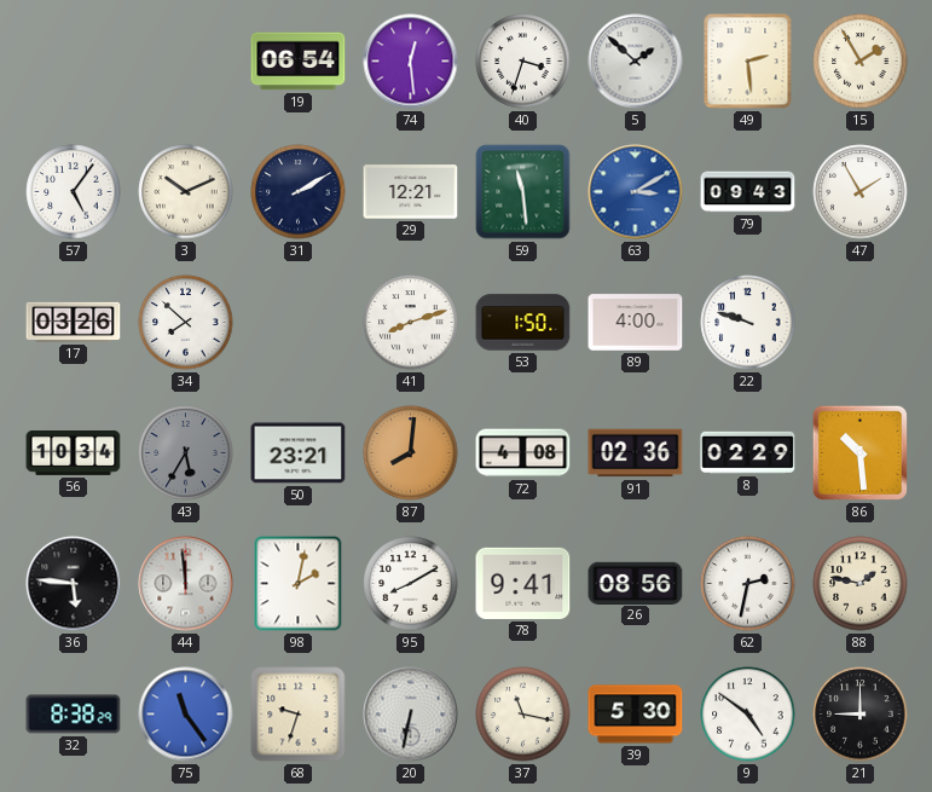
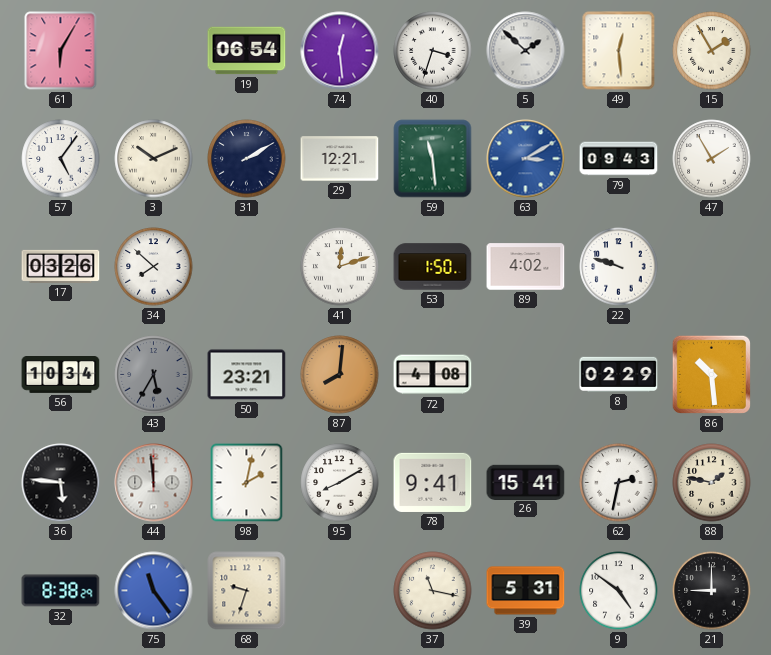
61: none -> 6:05
49: 2:29 -> 12:29
41: 8:12 -> 12:12
89: 4:00 -> 4:02
91: 02:36 -> none
26: 08:56 -> 15:41
20: 6:32 -> none
39: 5:30 -> 5:31
